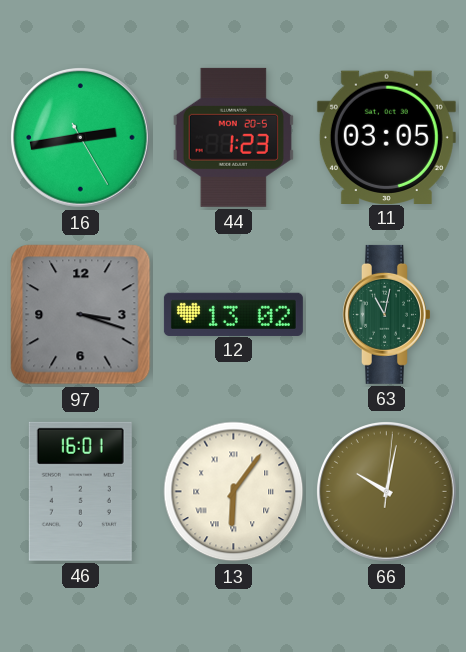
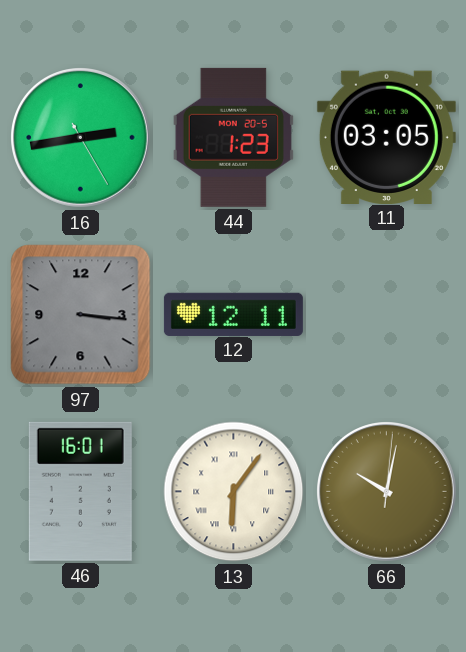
97: 3:18 -> 3:16
12: 13:02 -> 12:11
63: 11:02 -> none
